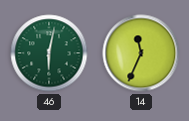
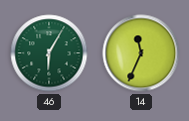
46: 6:02 -> 6:05
